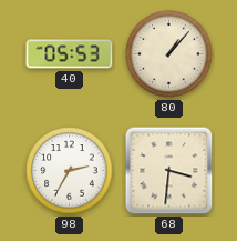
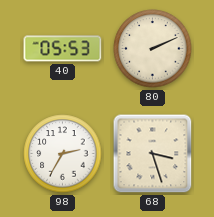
80: 1:07 -> 2:11
68: 3:31 -> 3:27
